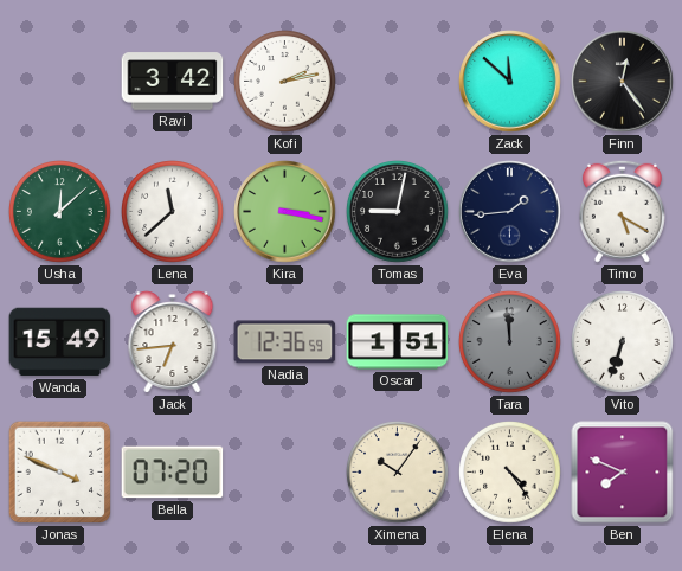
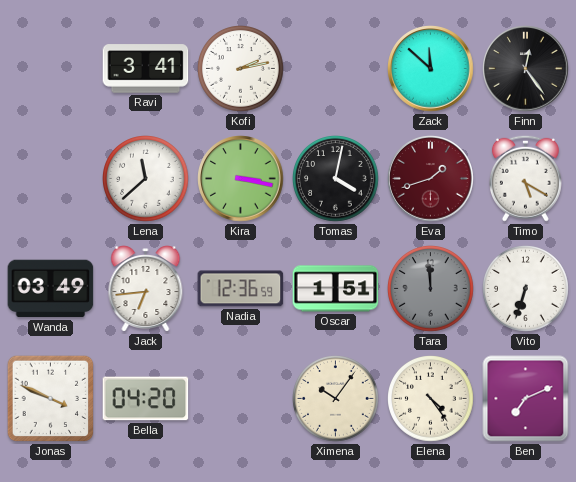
Ravi: 3:42 -> 3:41
Usha: 12:08 -> none
Tomas: 9:02 -> 4:02
Eva: 1:44 -> 1:42
Eva dial: navy -> burgundy
Wanda: 15:49 -> 03:49
Bella: 07:20 -> 04:20
Ben: 7:49 -> 7:11
